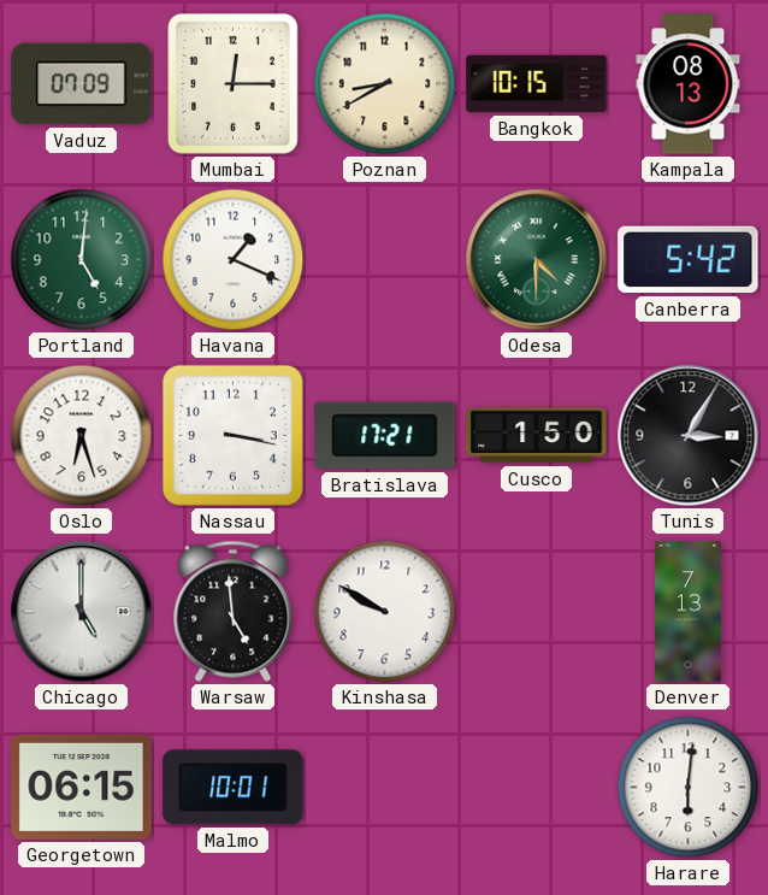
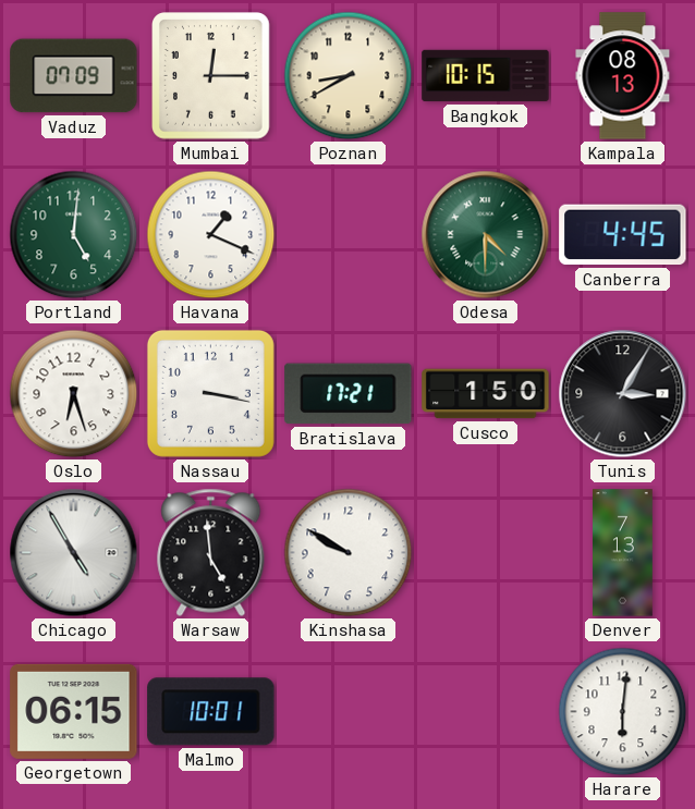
Canberra: 5:42 -> 4:45
Chicago: 5:00 -> 4:55
